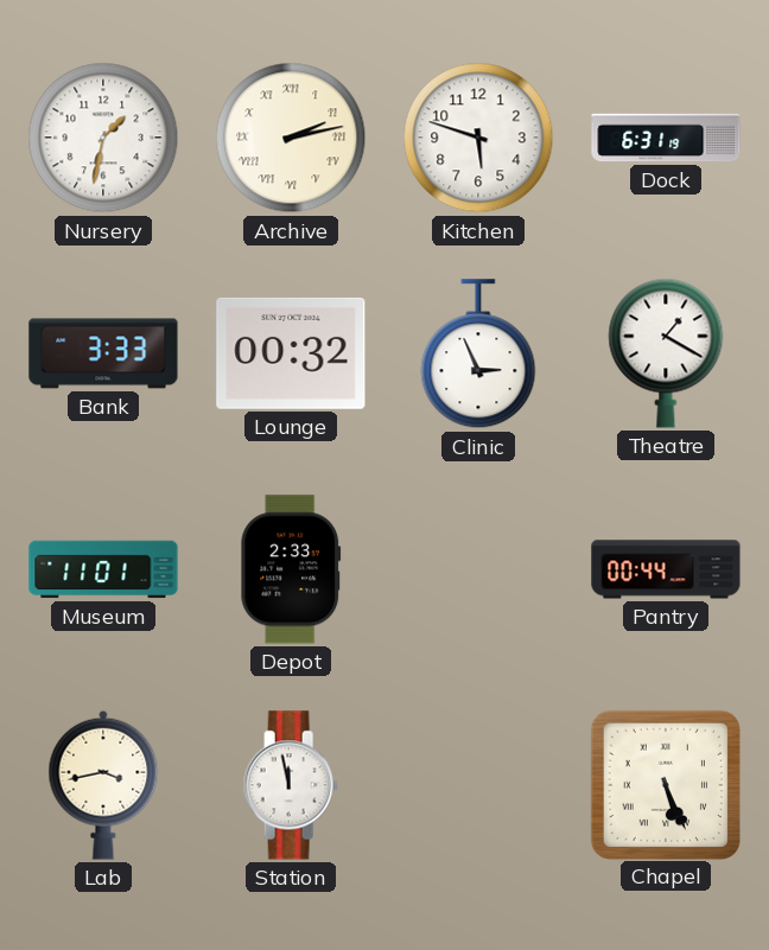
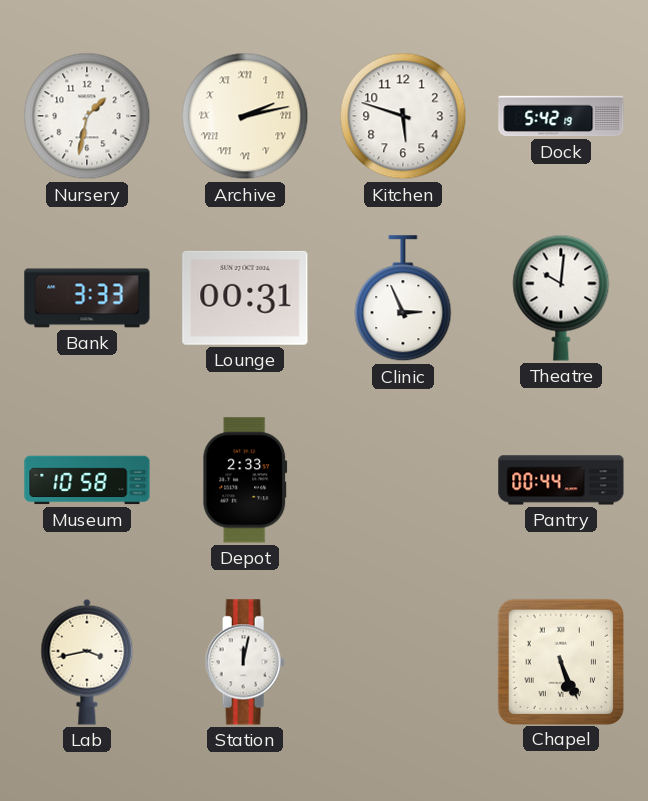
Dock: 6:31 -> 5:42
Lounge: 00:32 -> 00:31
Theatre: 1:20 -> 10:01
Museum: 11:01 -> 10:58
Station: 11:58 -> 12:02
